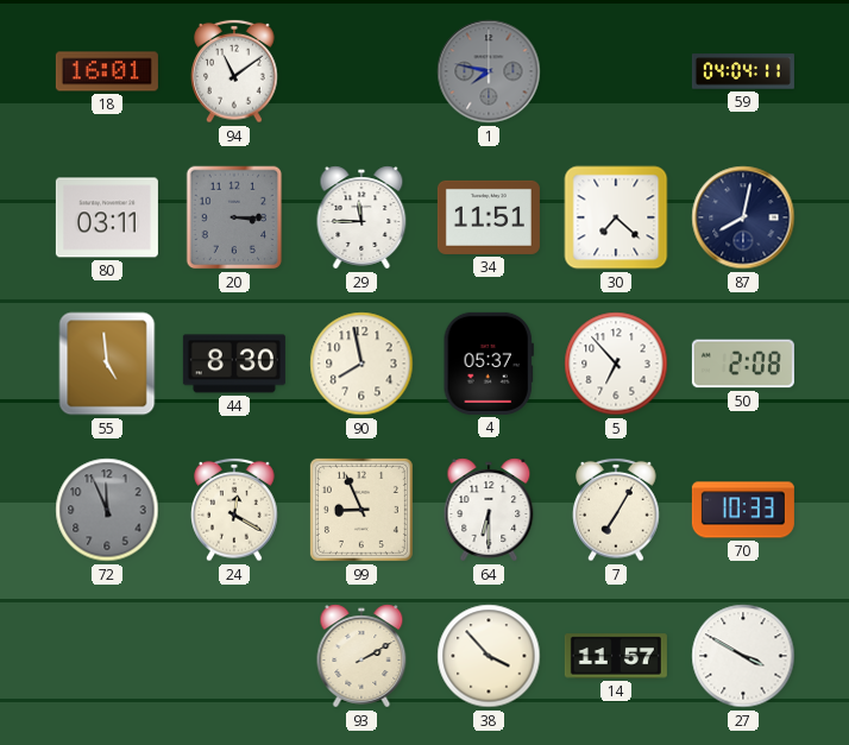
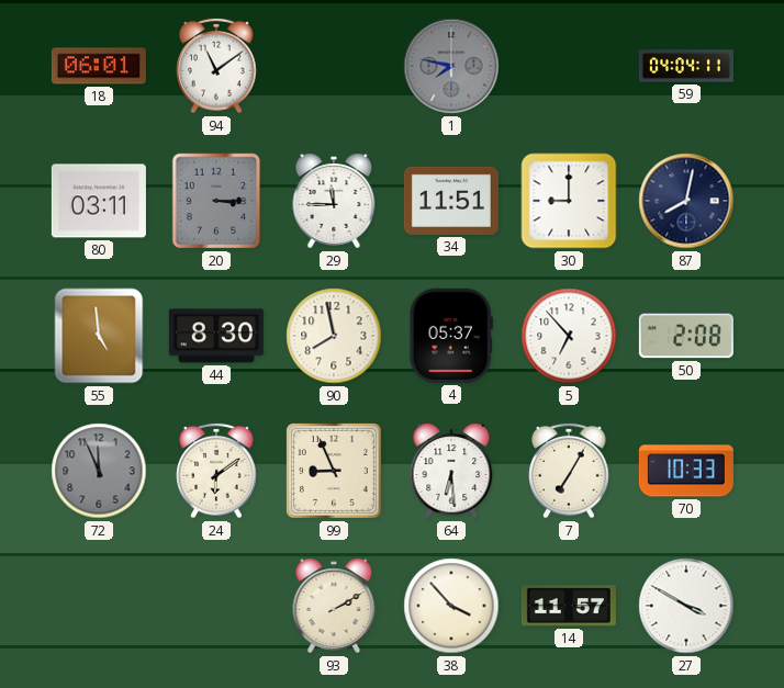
18: 16:01 -> 06:01
30: 7:22 -> 9:00
24: 12:20 -> 6:09
64: 6:30 -> 6:29
